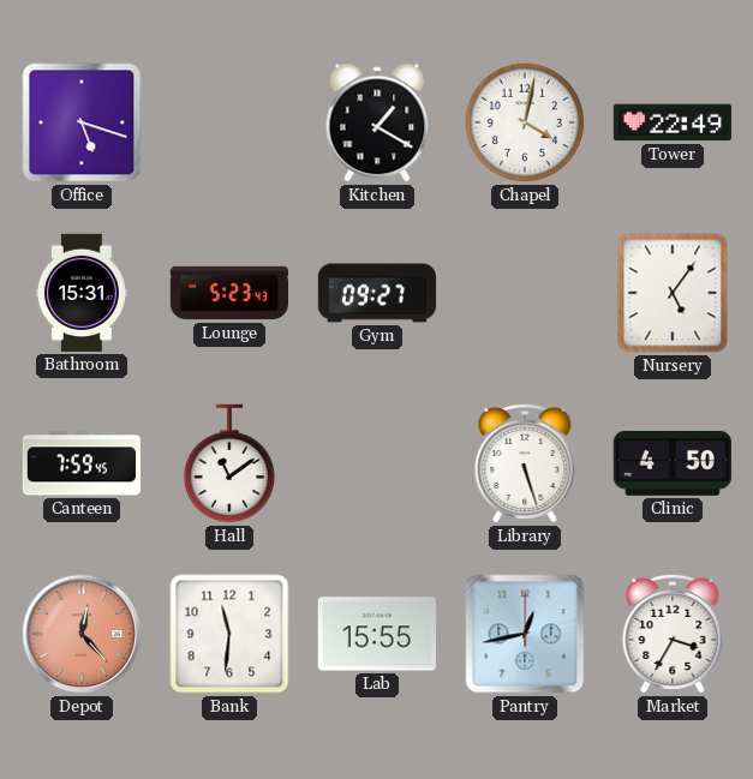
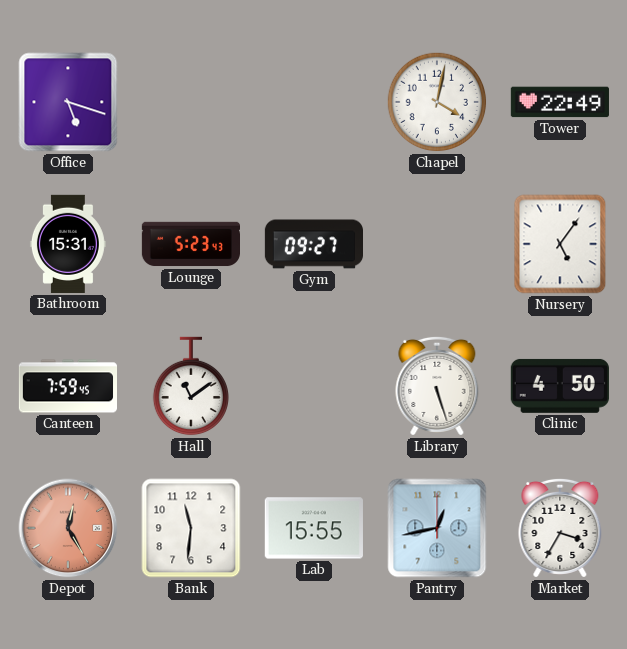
Kitchen: 1:20 -> none
Depot: 12:23 -> 12:25
